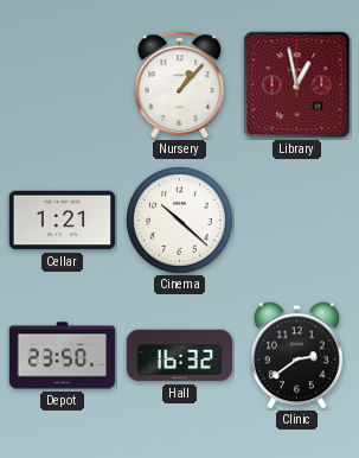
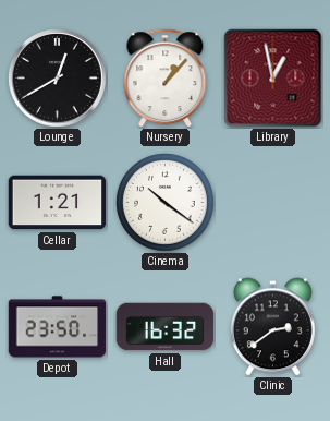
Lounge: none -> 12:40
Cinema: 10:22 -> 10:21
